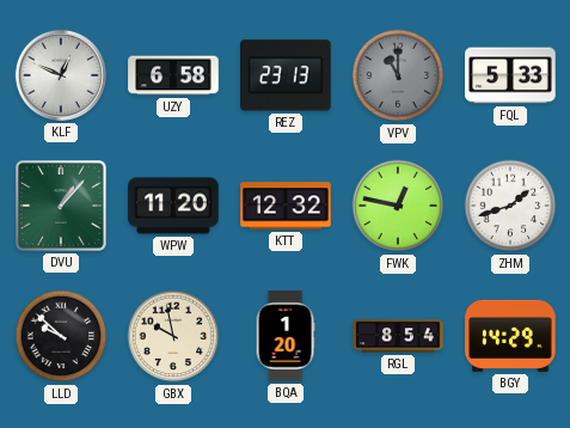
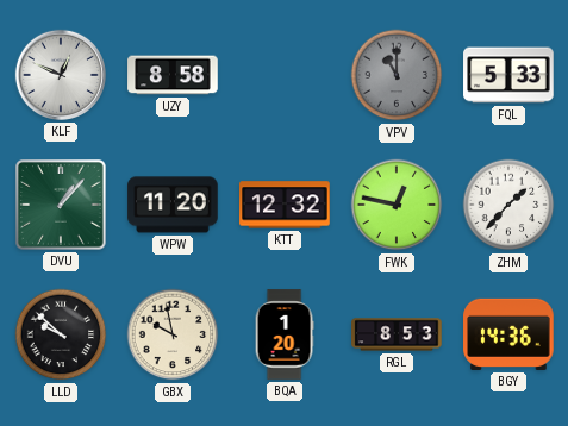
UZY: 6:58 -> 8:58
REZ: 23:13 -> none
ZHM: 1:42 -> 1:37
RGL: 8:54 -> 8:53
BGY: 14:29 -> 14:36
